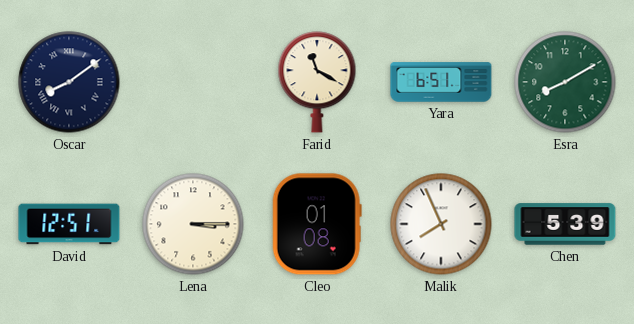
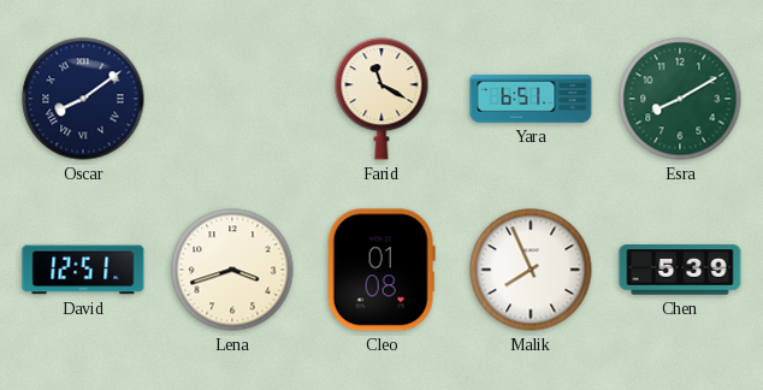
Lena: 3:15 -> 3:42
